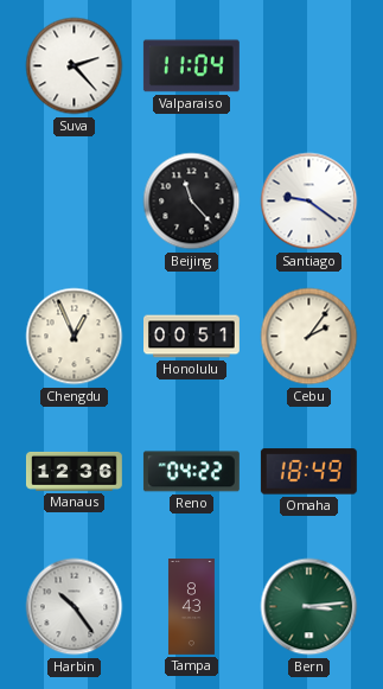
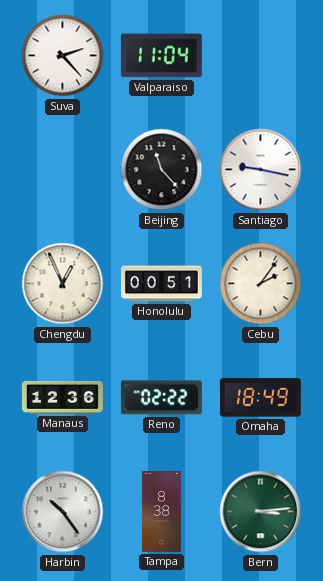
Santiago: 9:21 -> 9:17
Reno: 04:22 -> 02:22
Tampa: 8:43 -> 8:38
